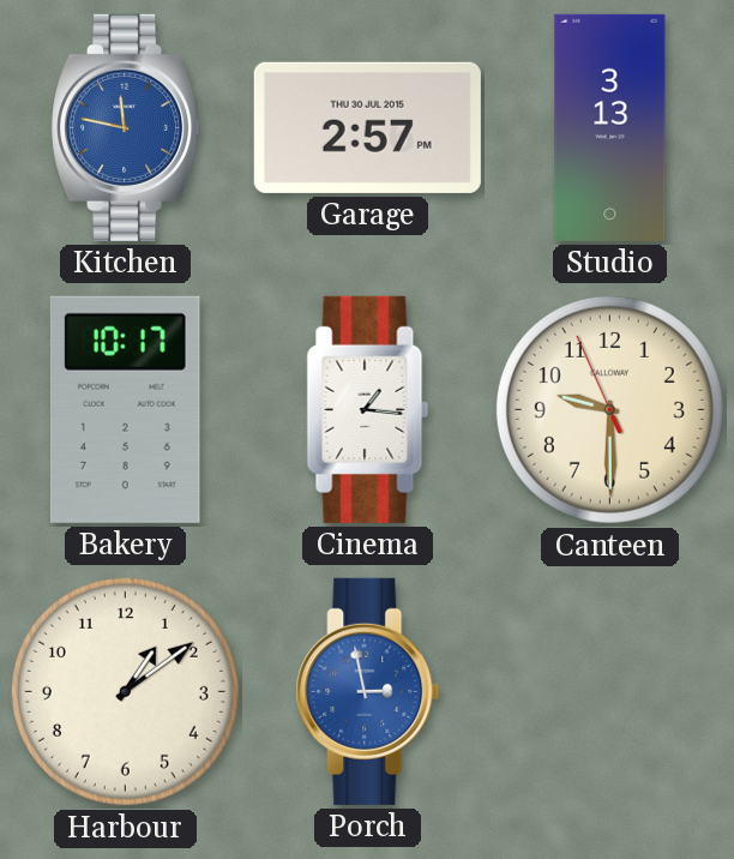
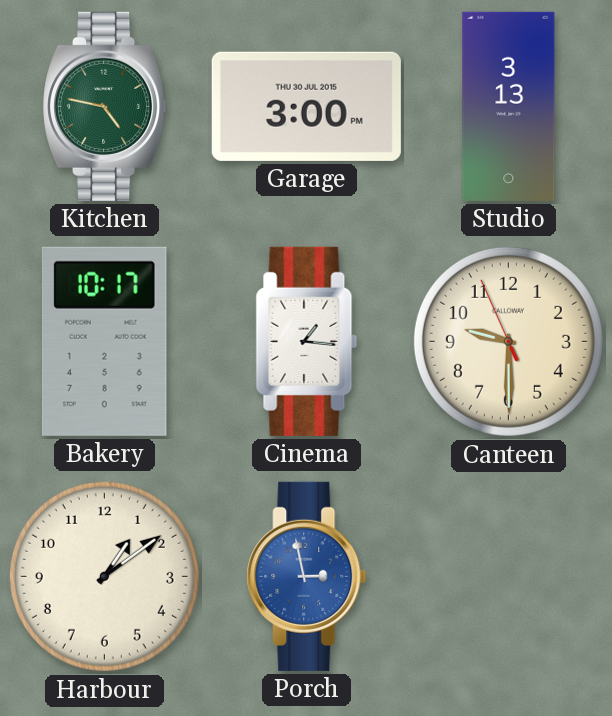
Kitchen: 11:47 -> 4:47
Kitchen dial: blue -> green
Garage: 2:57 -> 3:00
